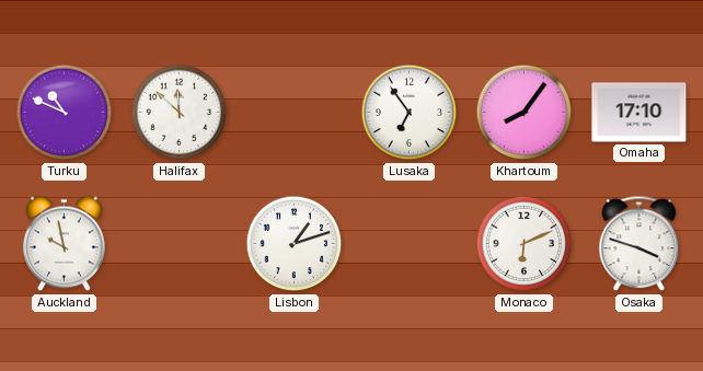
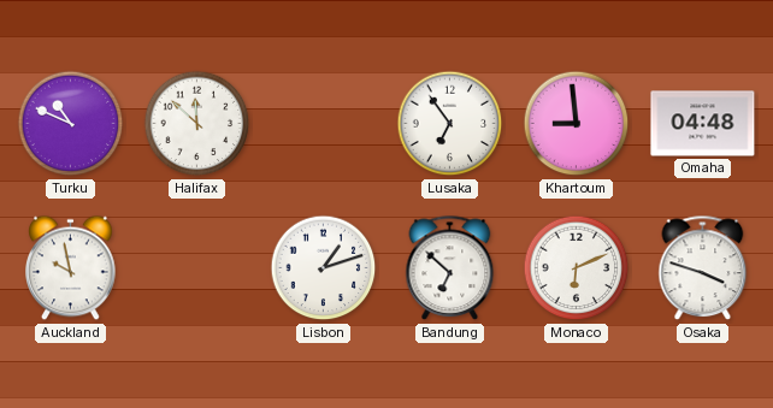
Khartoum: 8:06 -> 8:59
Omaha: 17:10 -> 04:48
Bandung: none -> 6:52
